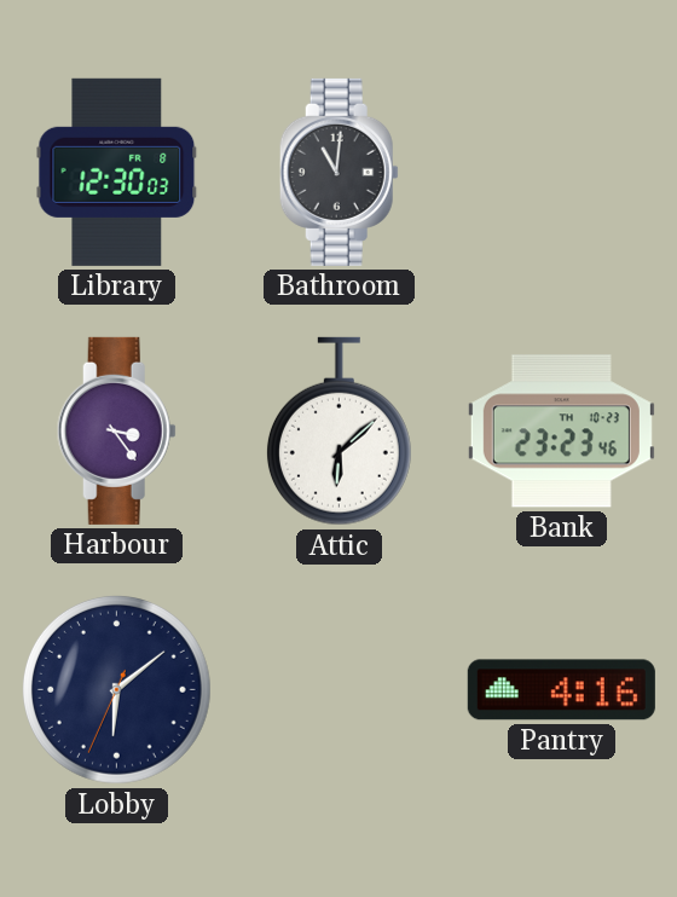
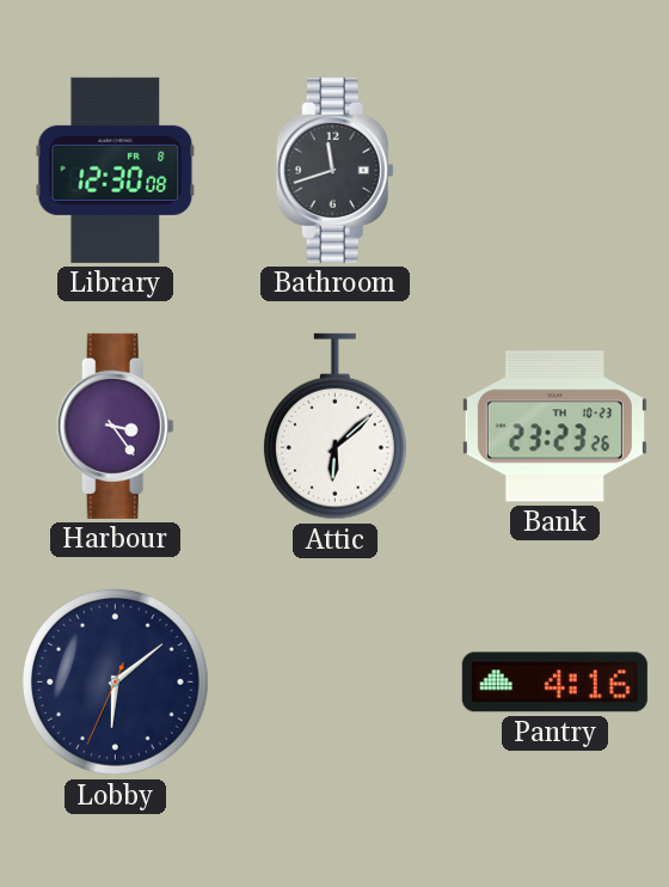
Library: 12:30:03 -> 12:30:08
Bathroom: 11:01 -> 11:42
Bank: 23:23:46 -> 23:23:26
